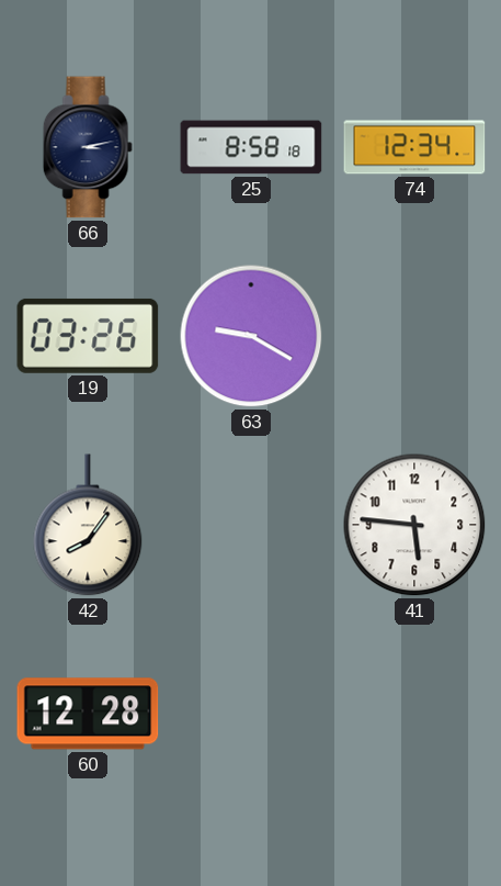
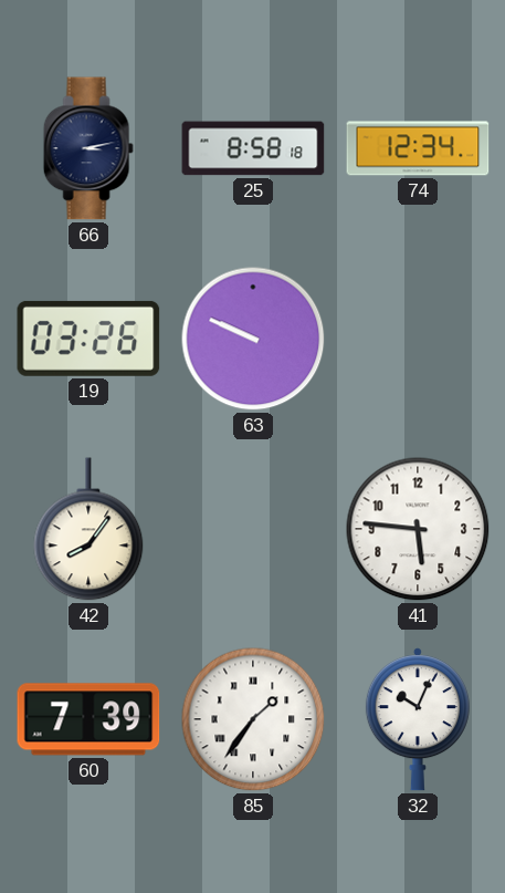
63: 9:20 -> 9:49
60: 12:28 -> 7:39
85: none -> 1:36
32: none -> 10:04
